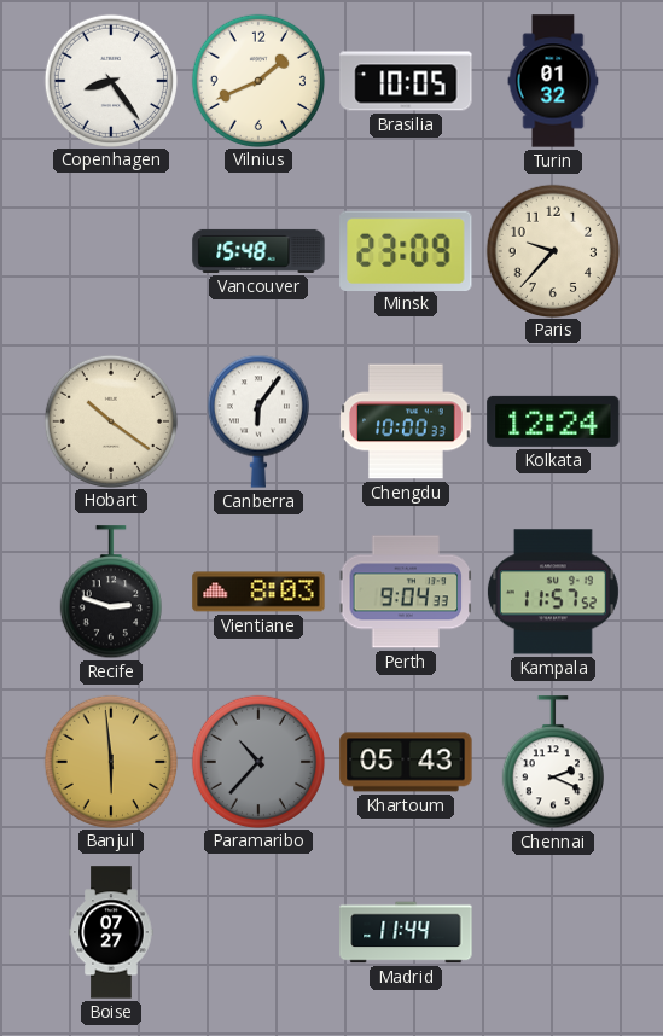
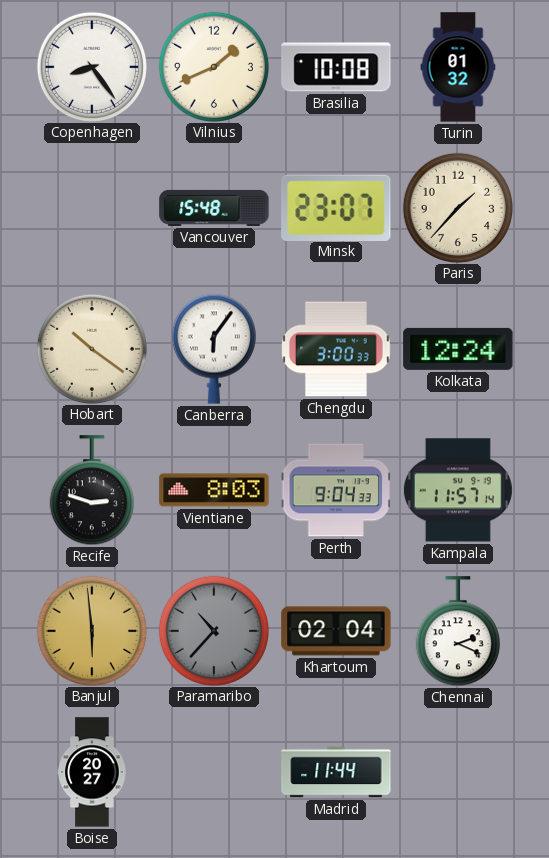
Brasilia: 10:05 -> 10:08
Minsk: 23:09 -> 23:07
Paris: 9:37 -> 1:37
Chengdu: 10:00 -> 3:00
Kampala: 11:57:52 -> 11:57:14
Khartoum: 05:43 -> 02:04
Boise: 07:27 -> 20:27
